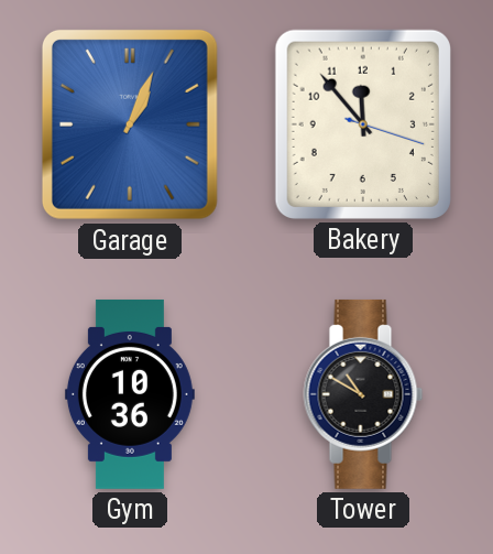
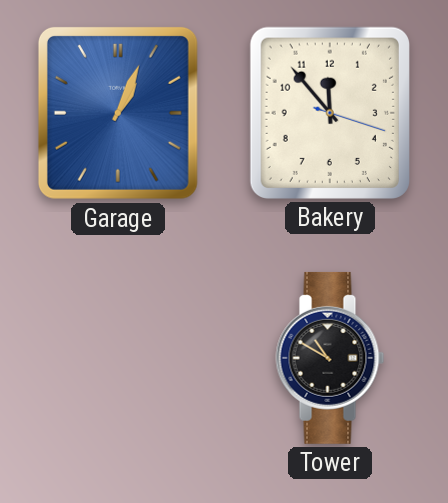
Gym: 10:36 -> none
